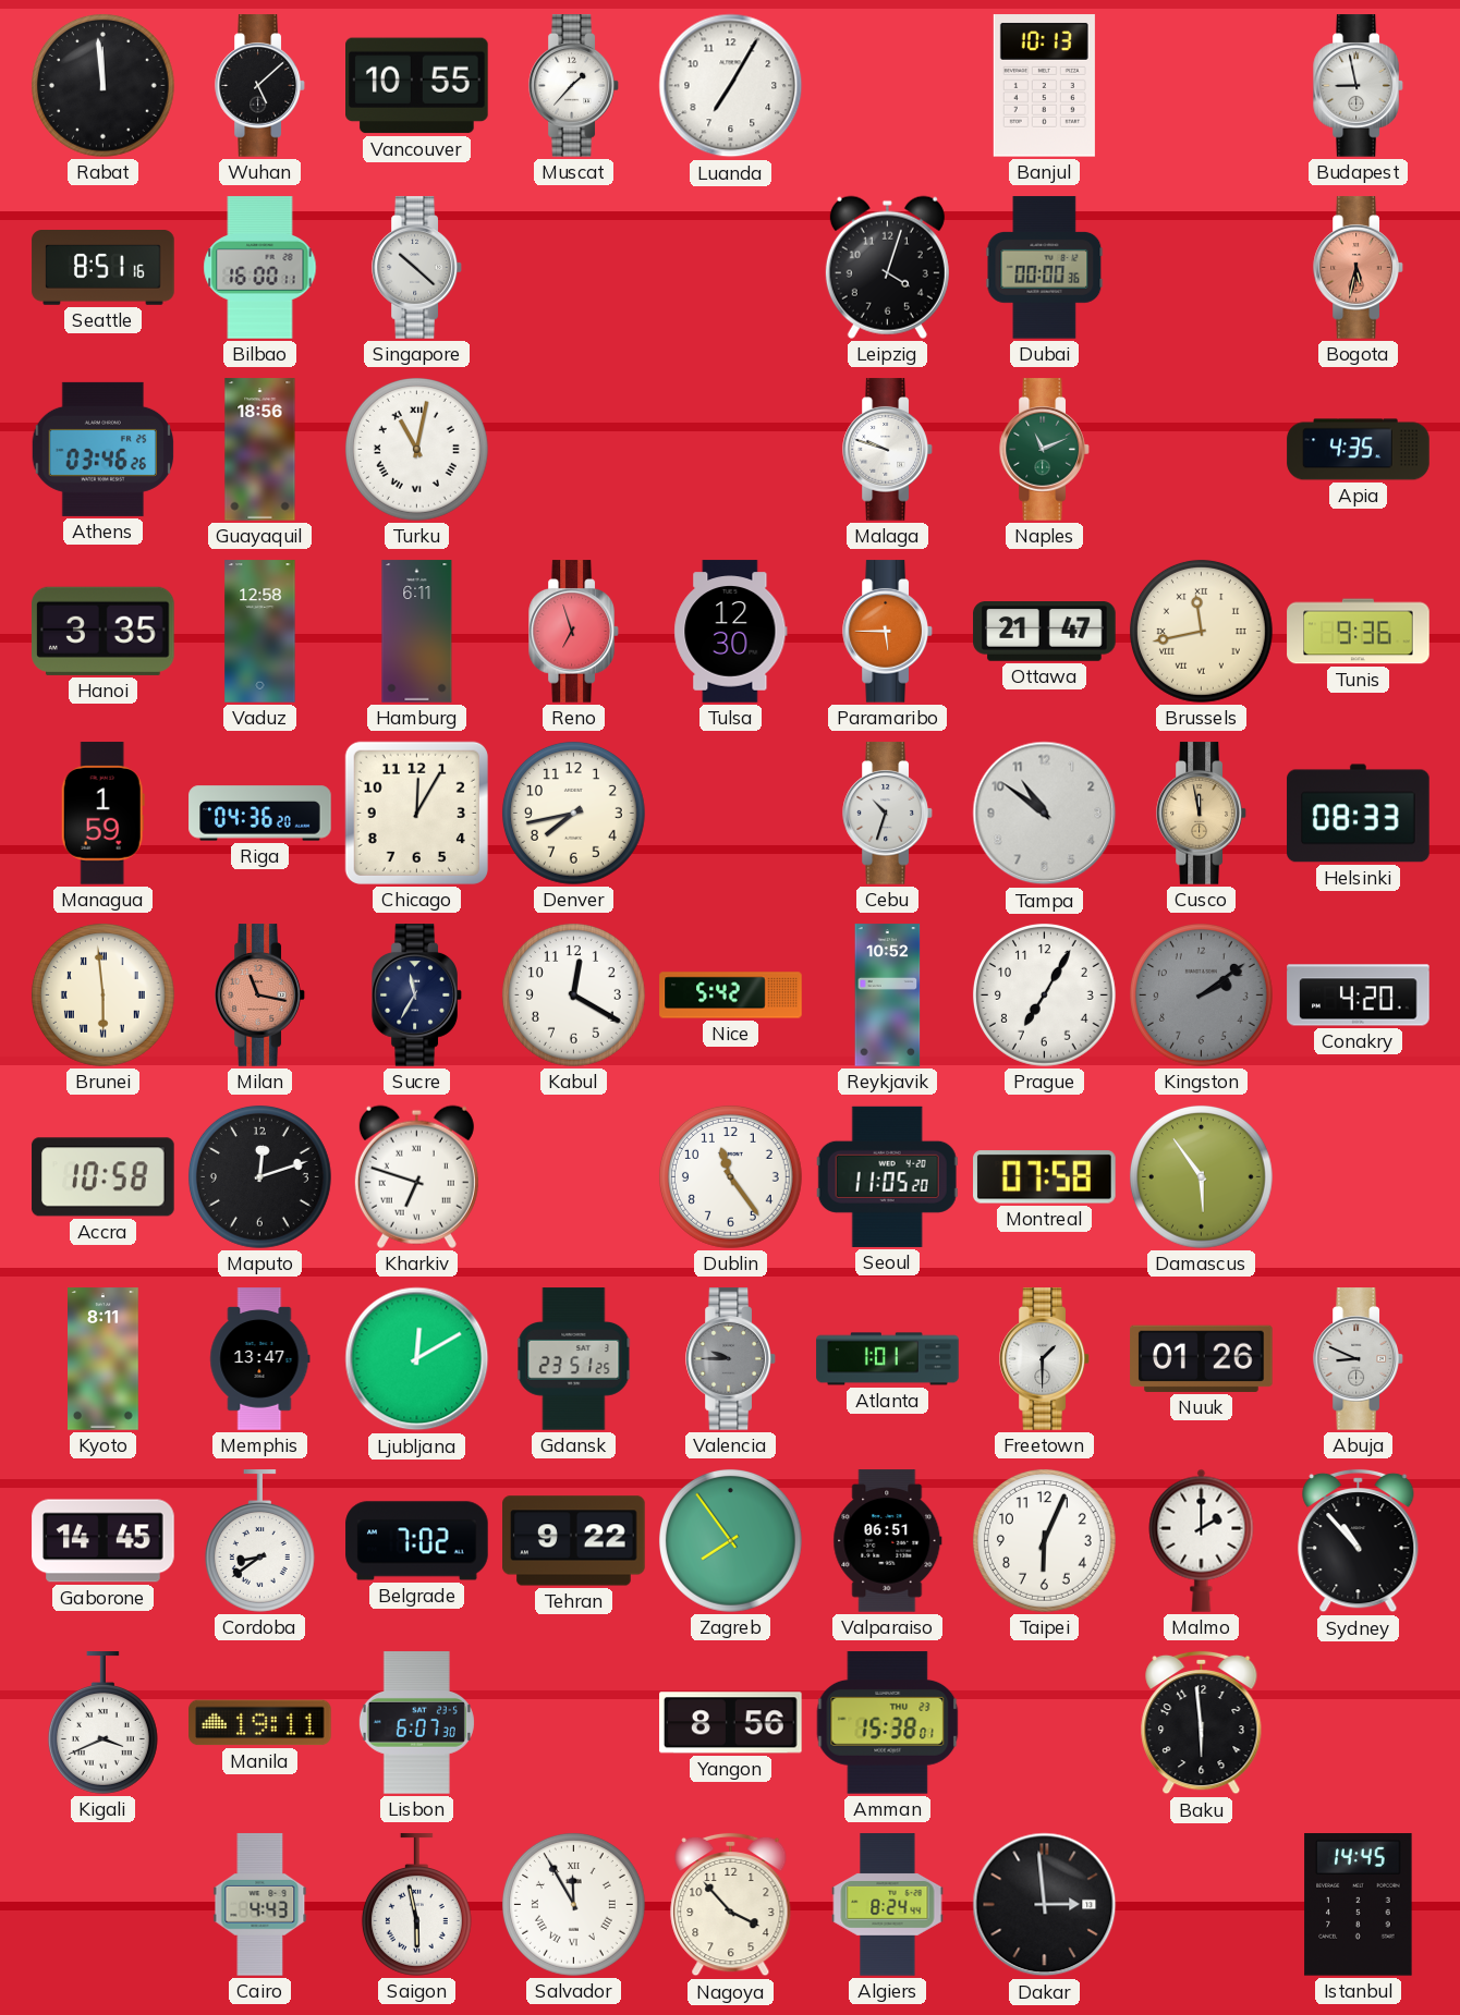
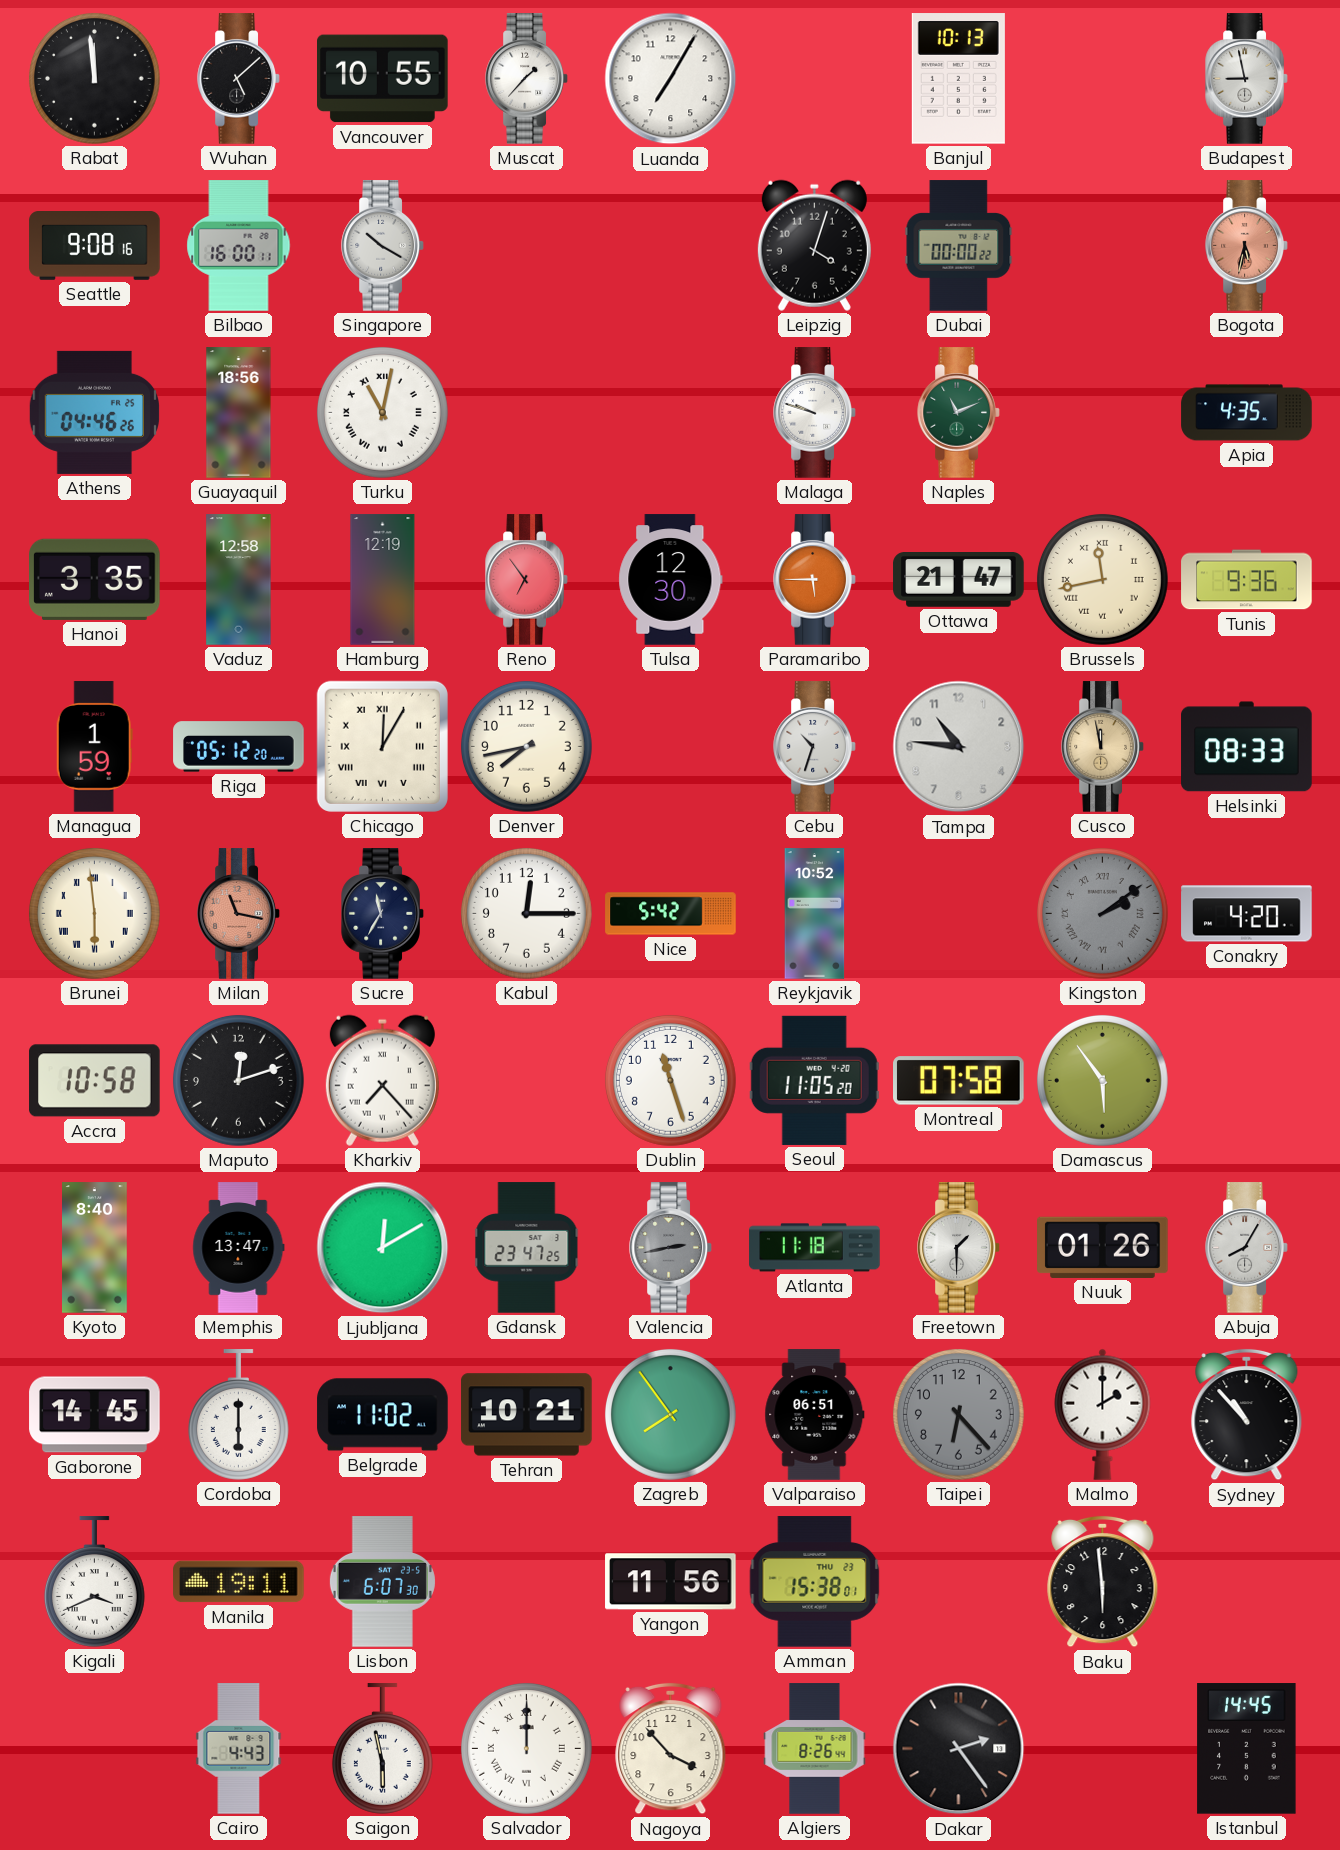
Seattle: 8:51 -> 9:08
Singapore: 10:22 -> 10:20
Dubai: 00:00:36 -> 00:00:22
Athens: 03:46 -> 04:46
Hamburg: 6:11 -> 12:19
Reno: 6:57 -> 6:54
Riga: 04:36 -> 05:12
Chicago numerals: Arabic -> Roman
Tampa: 10:51 -> 10:46
Kabul: 12:20 -> 12:15
Prague: 7:05 -> none
Kingston numerals: Arabic -> Roman
Kharkiv: 6:48 -> 7:23
Dublin: 11:24 -> 11:27
Kyoto: 8:11 -> 8:40
Gdansk: 23:51 -> 23:47
Valencia: 9:45 -> 2:43
Atlanta: 1:01 -> 11:18
Abuja: 8:49 -> 8:05
Cordoba: 8:39 -> 6:00
Belgrade: 7:02 -> 11:02
Tehran: 9:22 -> 10:21
Taipei: 6:04 -> 6:23
Taipei dial: white -> grey
Yangon: 8:56 -> 11:56
Salvador: 11:55 -> 12:00
Algiers: 8:24 -> 8:26
Dakar: 2:59 -> 2:24
